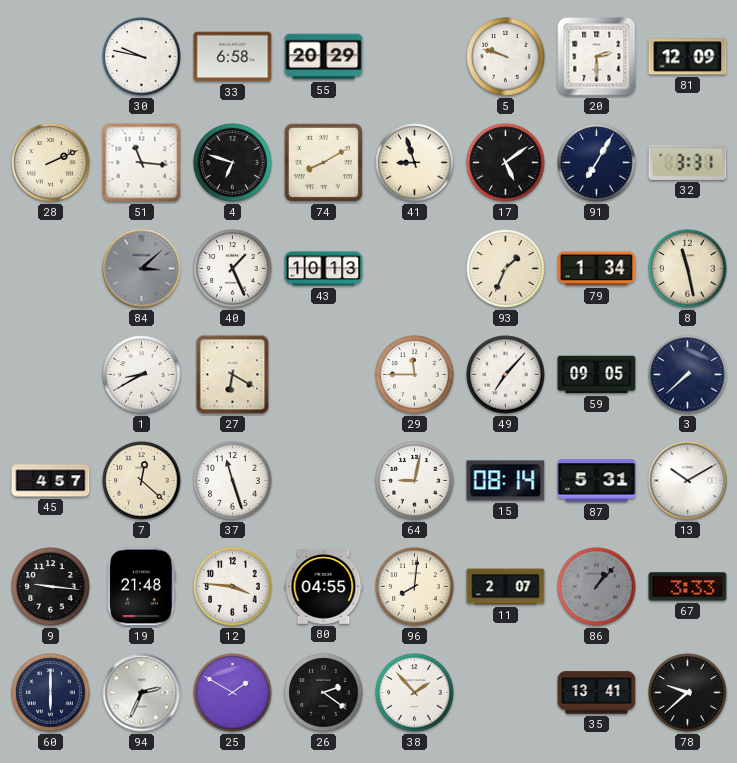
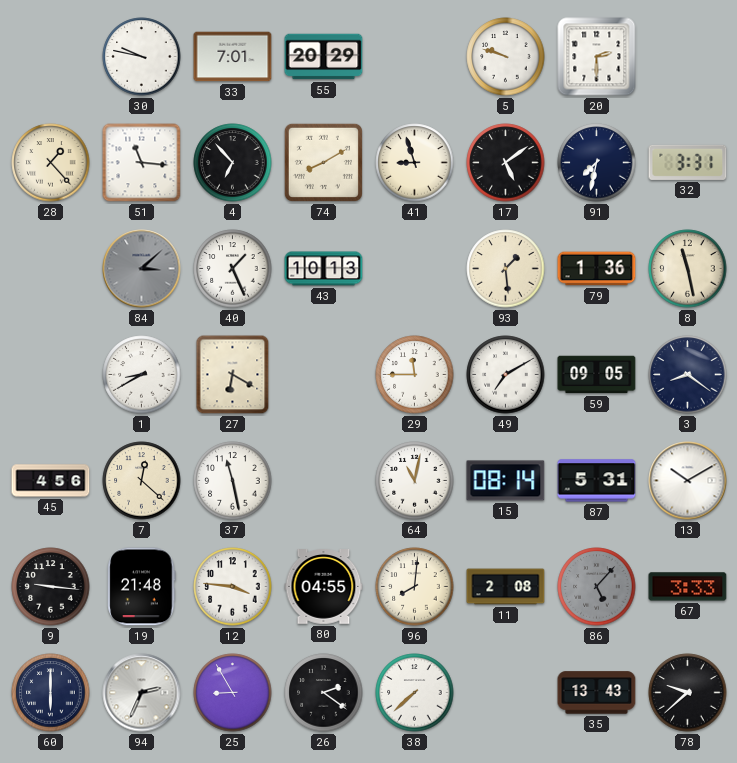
33: 6:58 -> 7:01
81: 12:09 -> none
28: 2:11 -> 1:23
4: 6:48 -> 6:53
91: 7:05 -> 7:32
93: 1:34 -> 1:29
79: 1:34 -> 1:36
49: 7:07 -> 7:10
3: 7:38 -> 8:21
45: 4:57 -> 4:56
37: 11:27 -> 11:28
64: 9:02 -> 11:02
11: 2:07 -> 2:08
86: 1:07 -> 5:07
25: 1:50 -> 8:55
38: 1:53 -> 7:38
35: 13:41 -> 13:43
